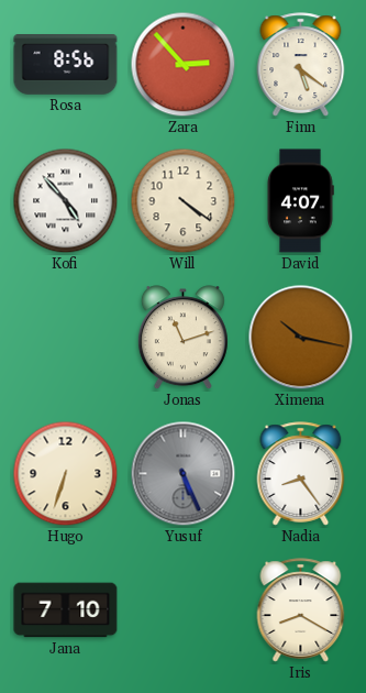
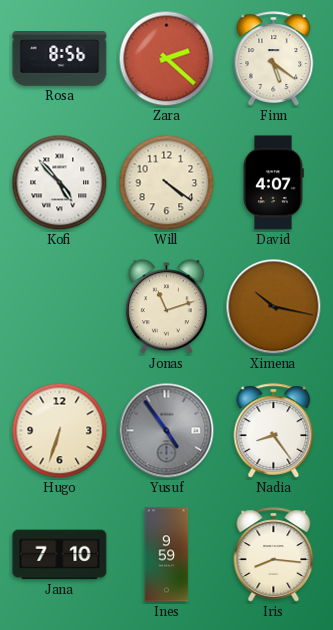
Zara: 2:53 -> 2:22
Yusuf: 5:26 -> 4:54
Ines: none -> 9:59
Iris: 8:20 -> 8:16
